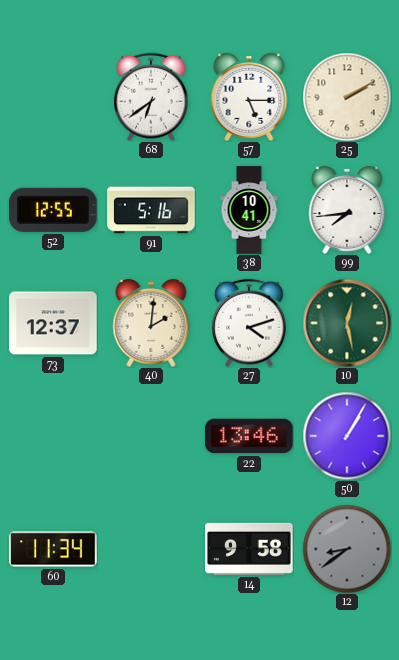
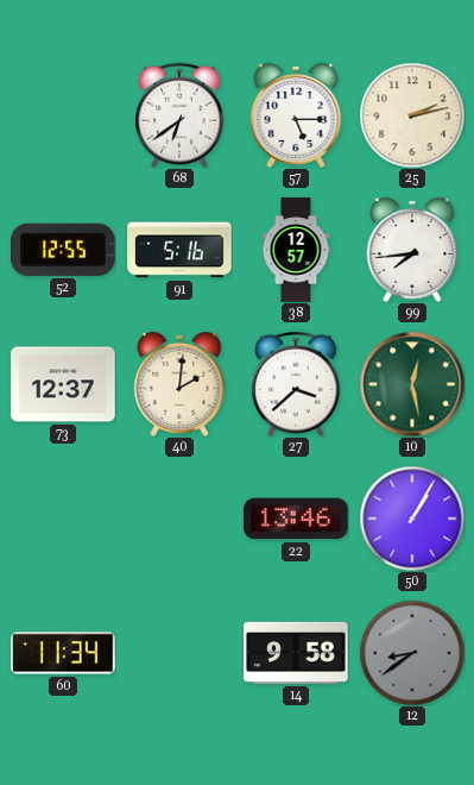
25: 2:10 -> 2:13
38: 10:41 -> 12:57
27: 4:12 -> 3:38
